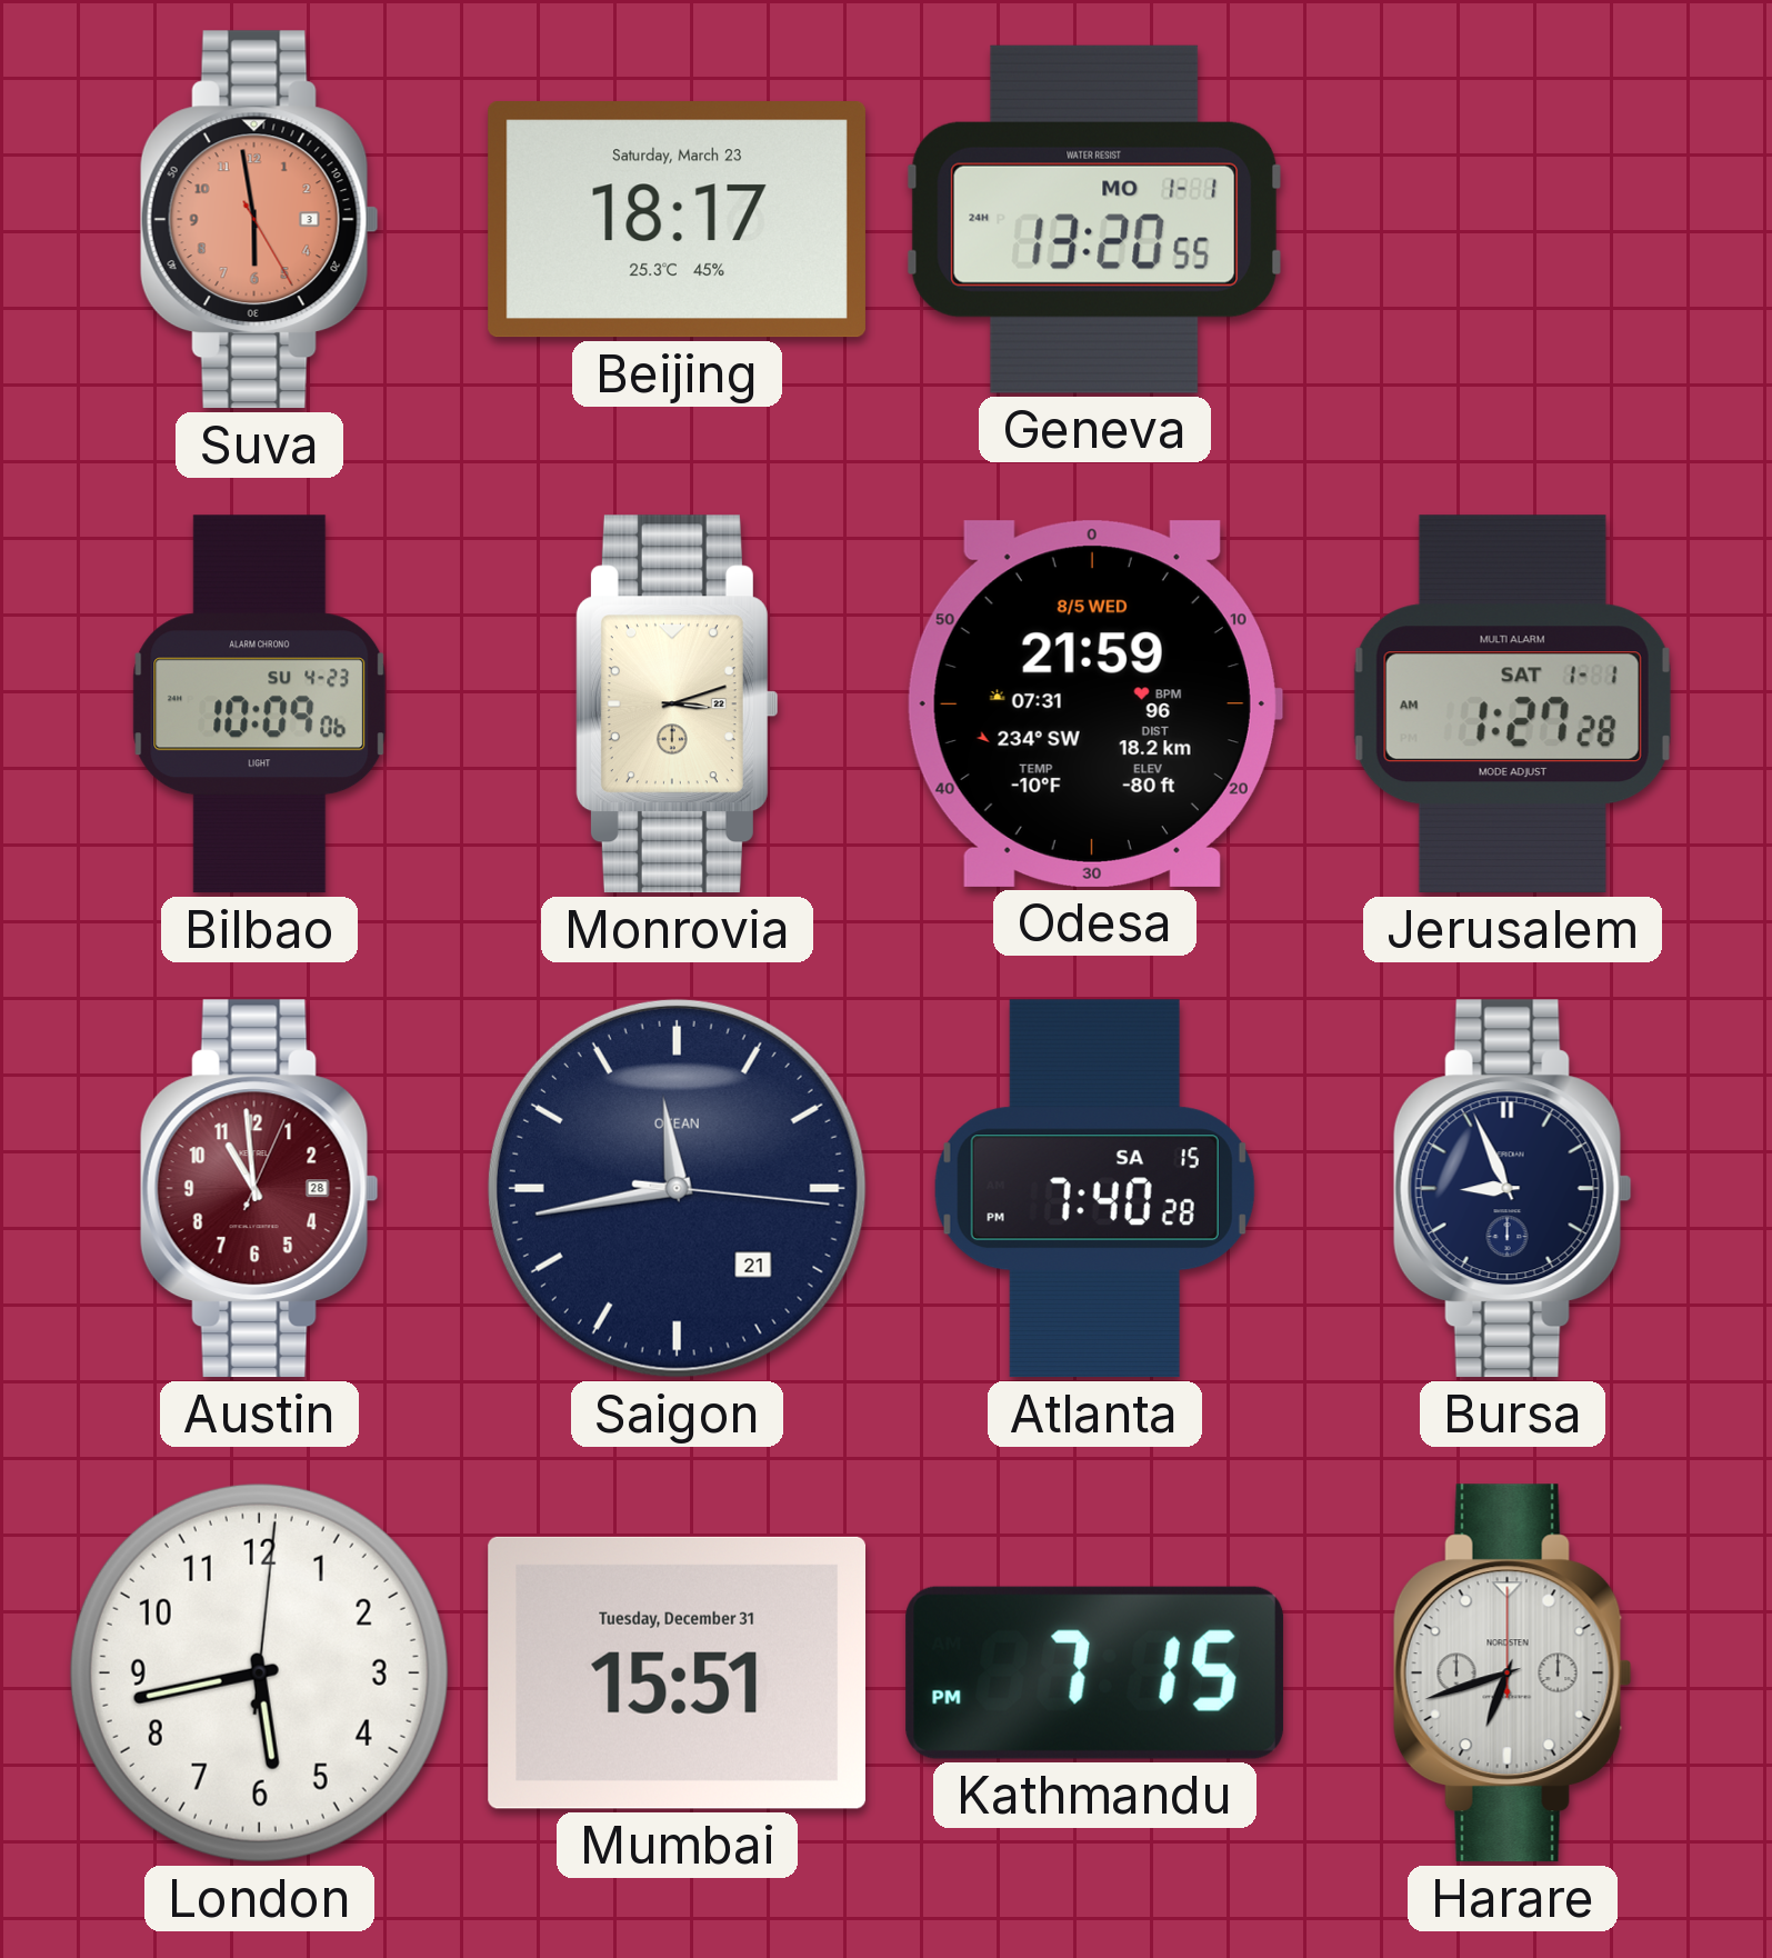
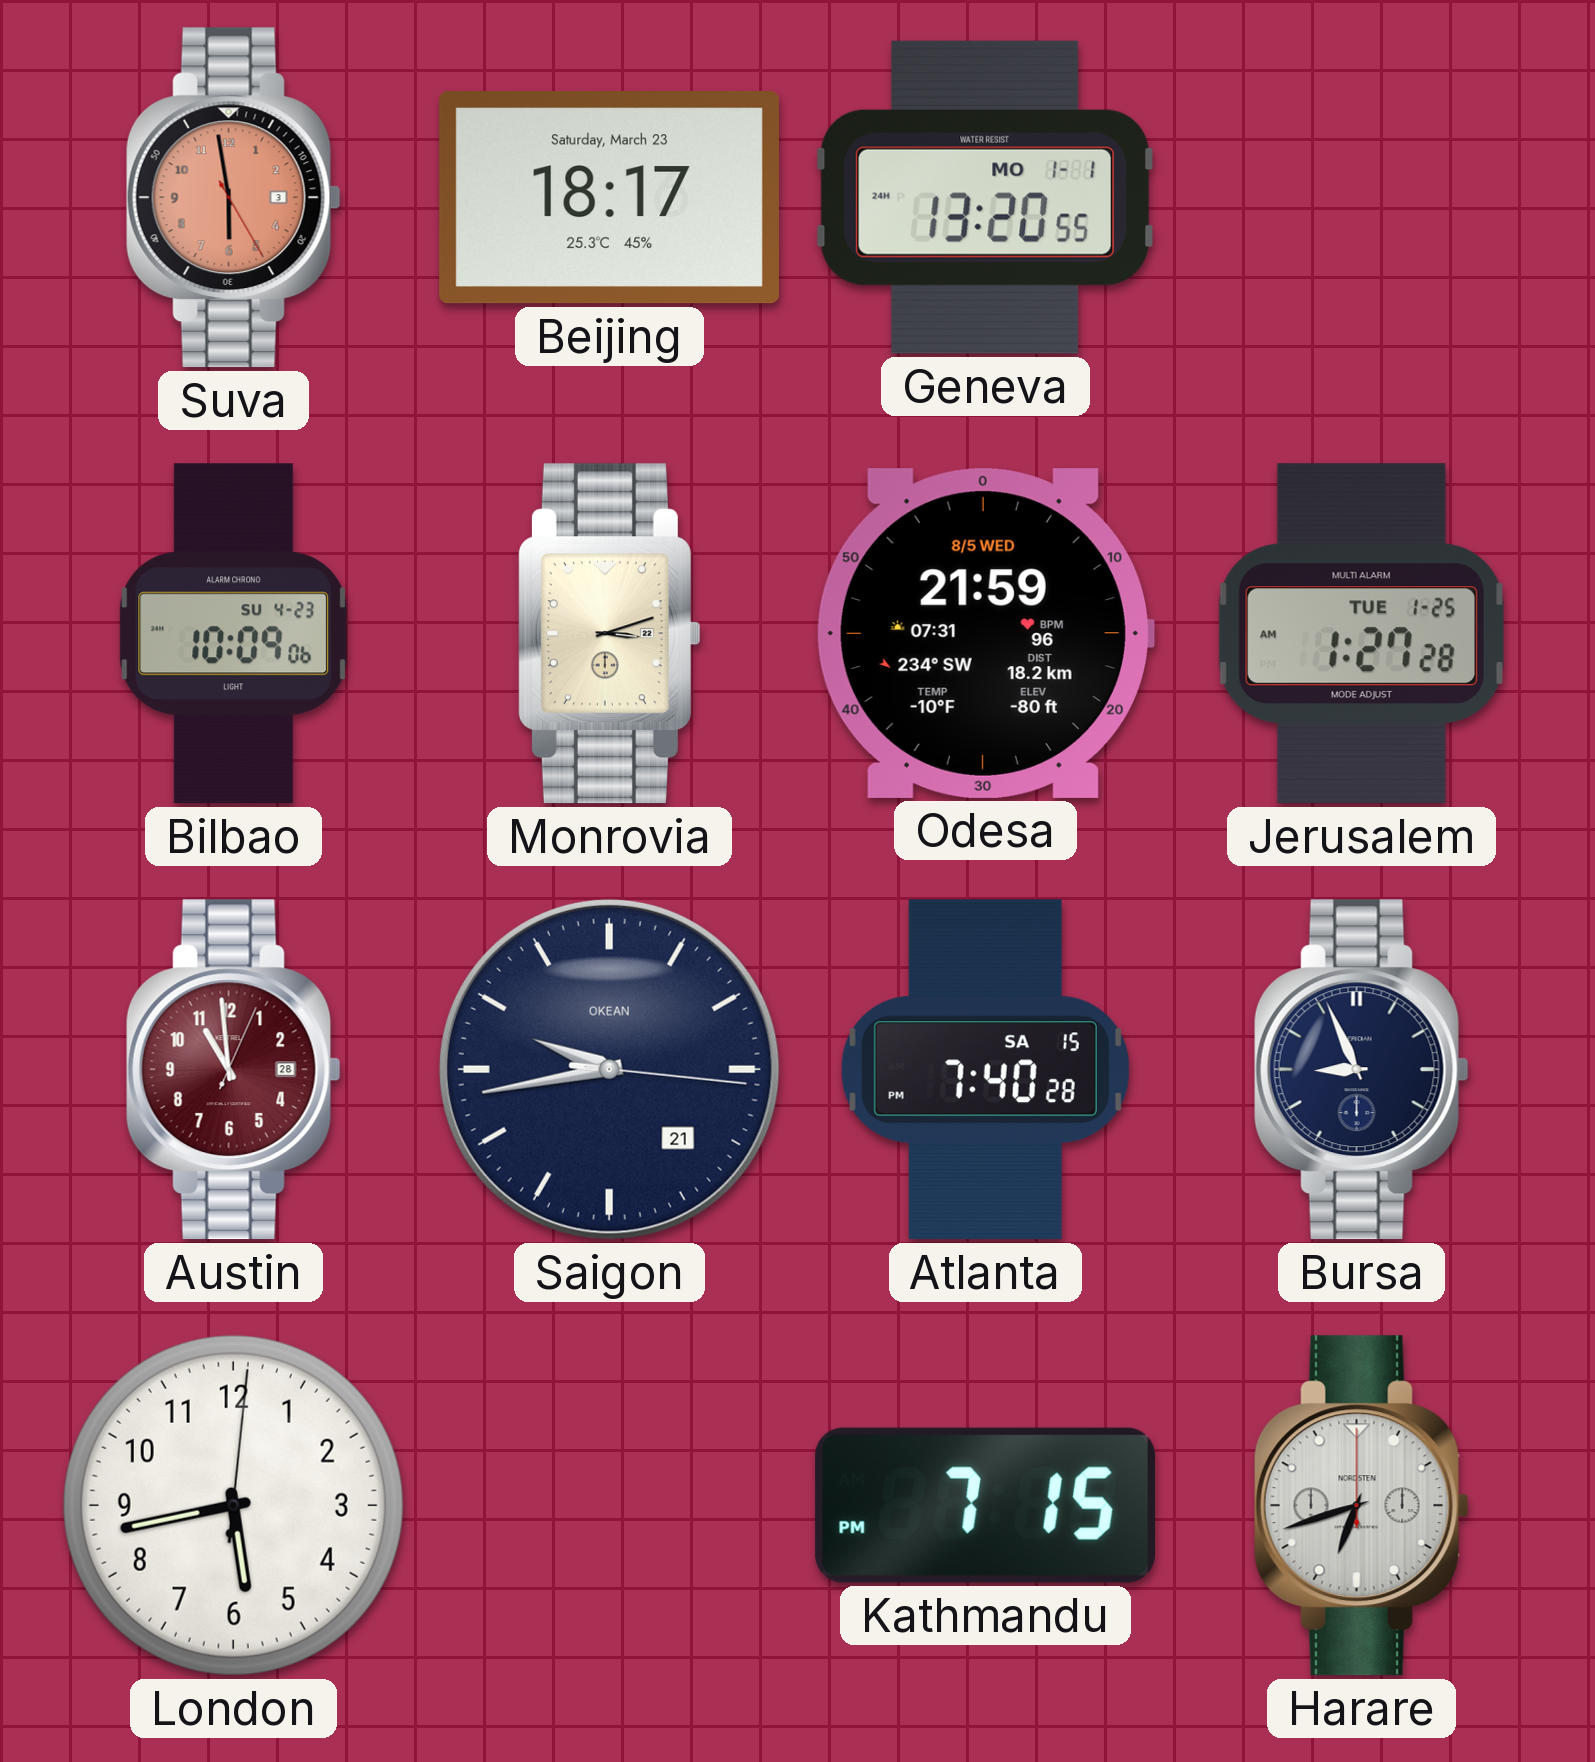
Jerusalem date: SAT 1-1 -> TUE 1-25
Saigon: 11:43 -> 9:43
Mumbai: 15:51 -> none
